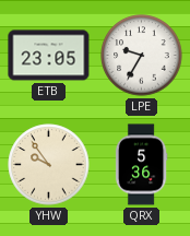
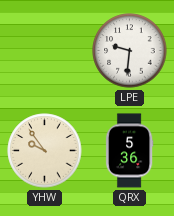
ETB: 23:05 -> none
LPE: 9:35 -> 9:31
